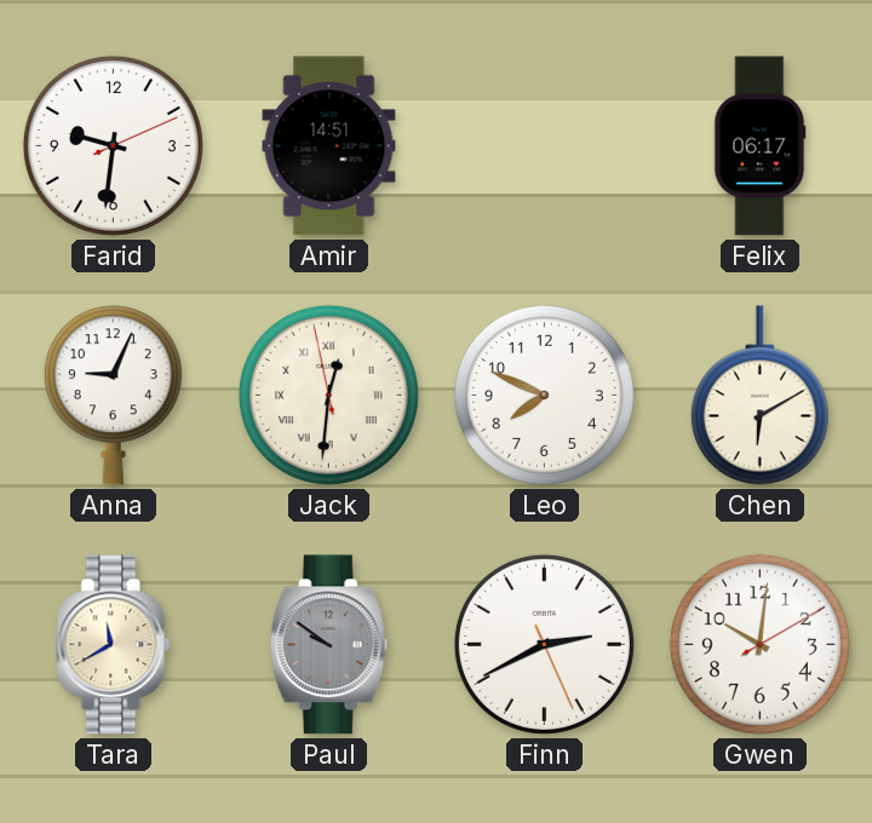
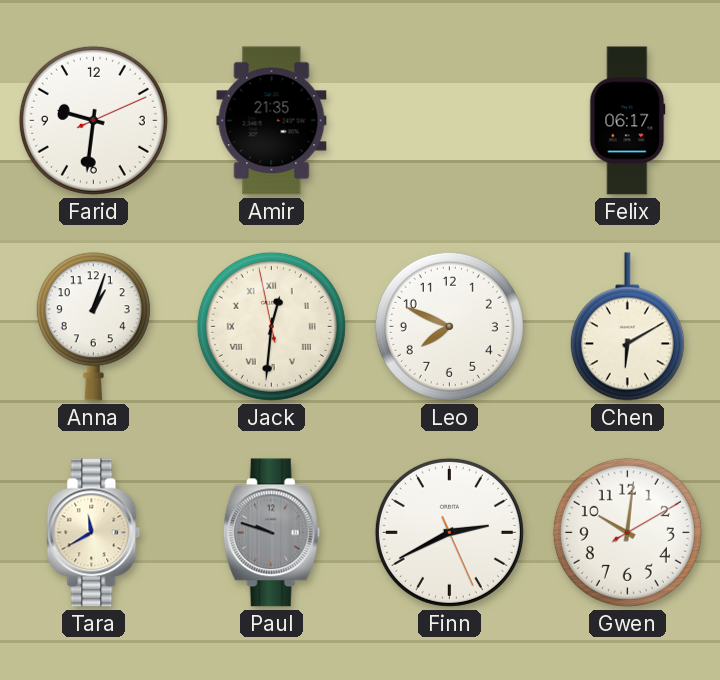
Amir: 14:51 -> 21:35
Anna: 9:04 -> 1:03
Paul: 9:51 -> 9:48
